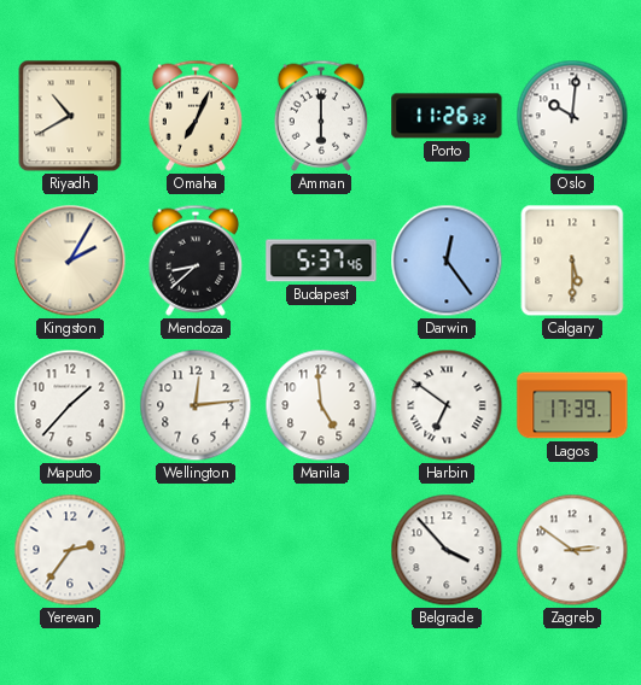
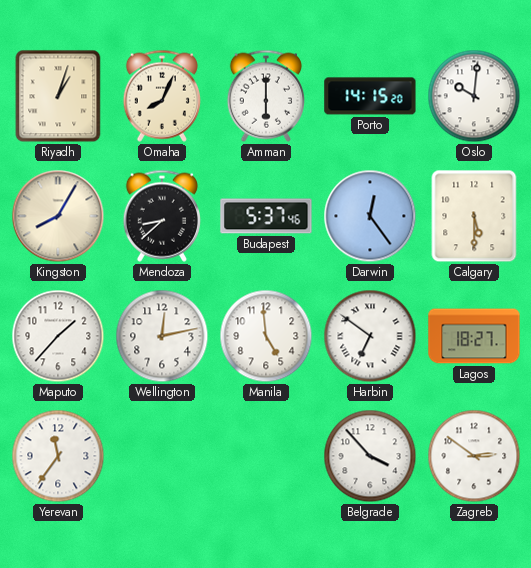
Riyadh: 10:40 -> 1:03
Omaha: 7:04 -> 8:04
Porto: 11:26 -> 14:15
Kingston: 2:05 -> 8:05
Wellington: 12:14 -> 12:13
Lagos: 17:39 -> 18:27
Yerevan: 2:36 -> 11:36
